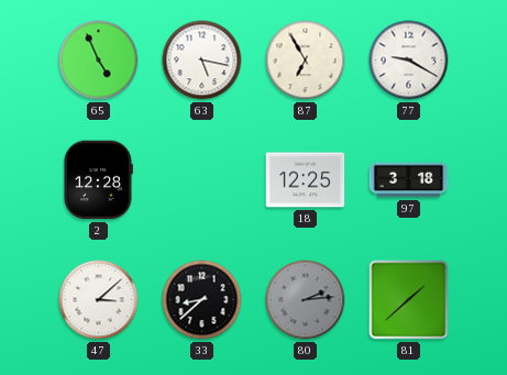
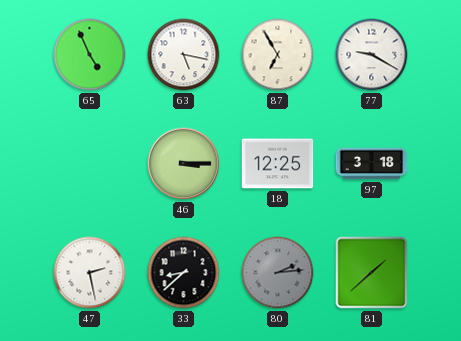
2: 12:28 -> none
46: none -> 3:15
47: 3:08 -> 2:28
